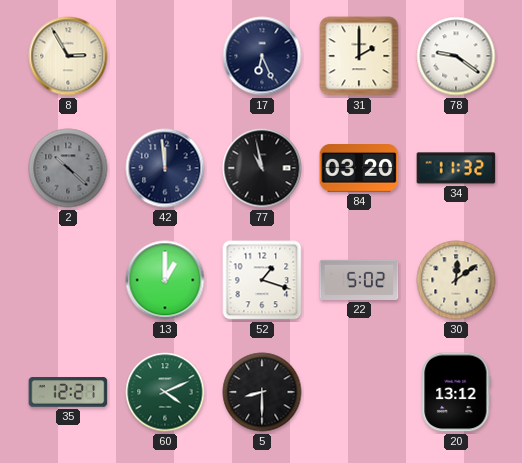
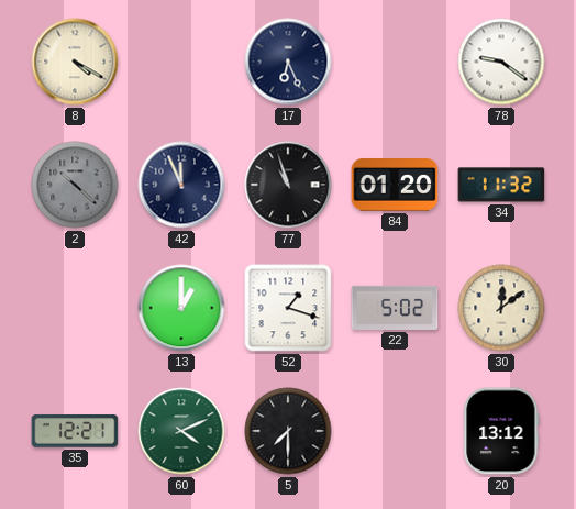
8: 2:55 -> 4:20
31: 2:00 -> none
42: 11:59 -> 11:56
77: 10:58 -> 10:57
84: 03:20 -> 01:20
5: 8:30 -> 7:30
